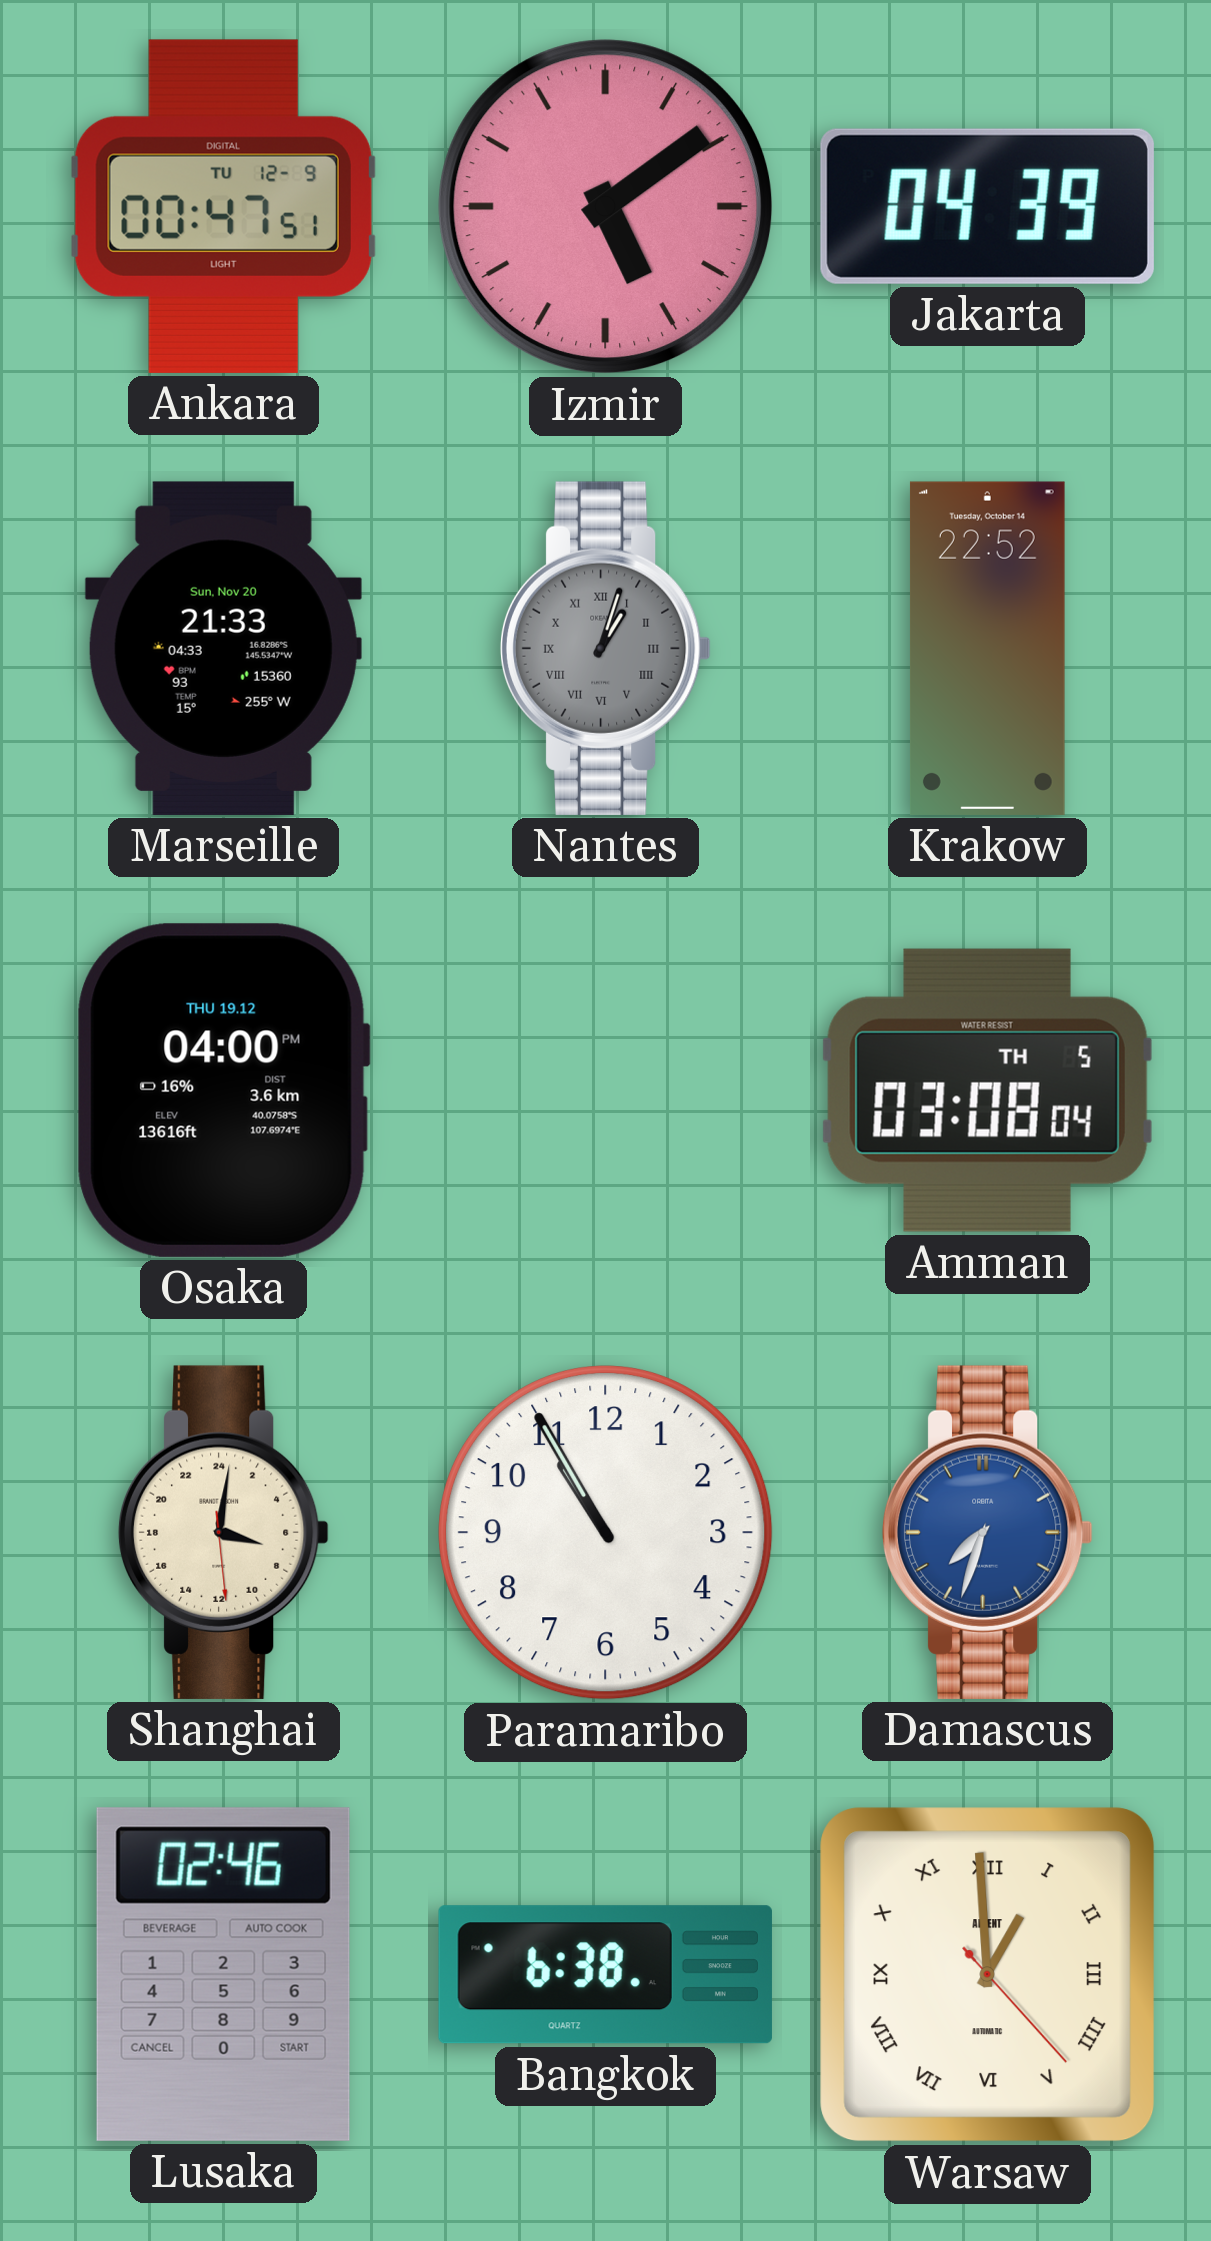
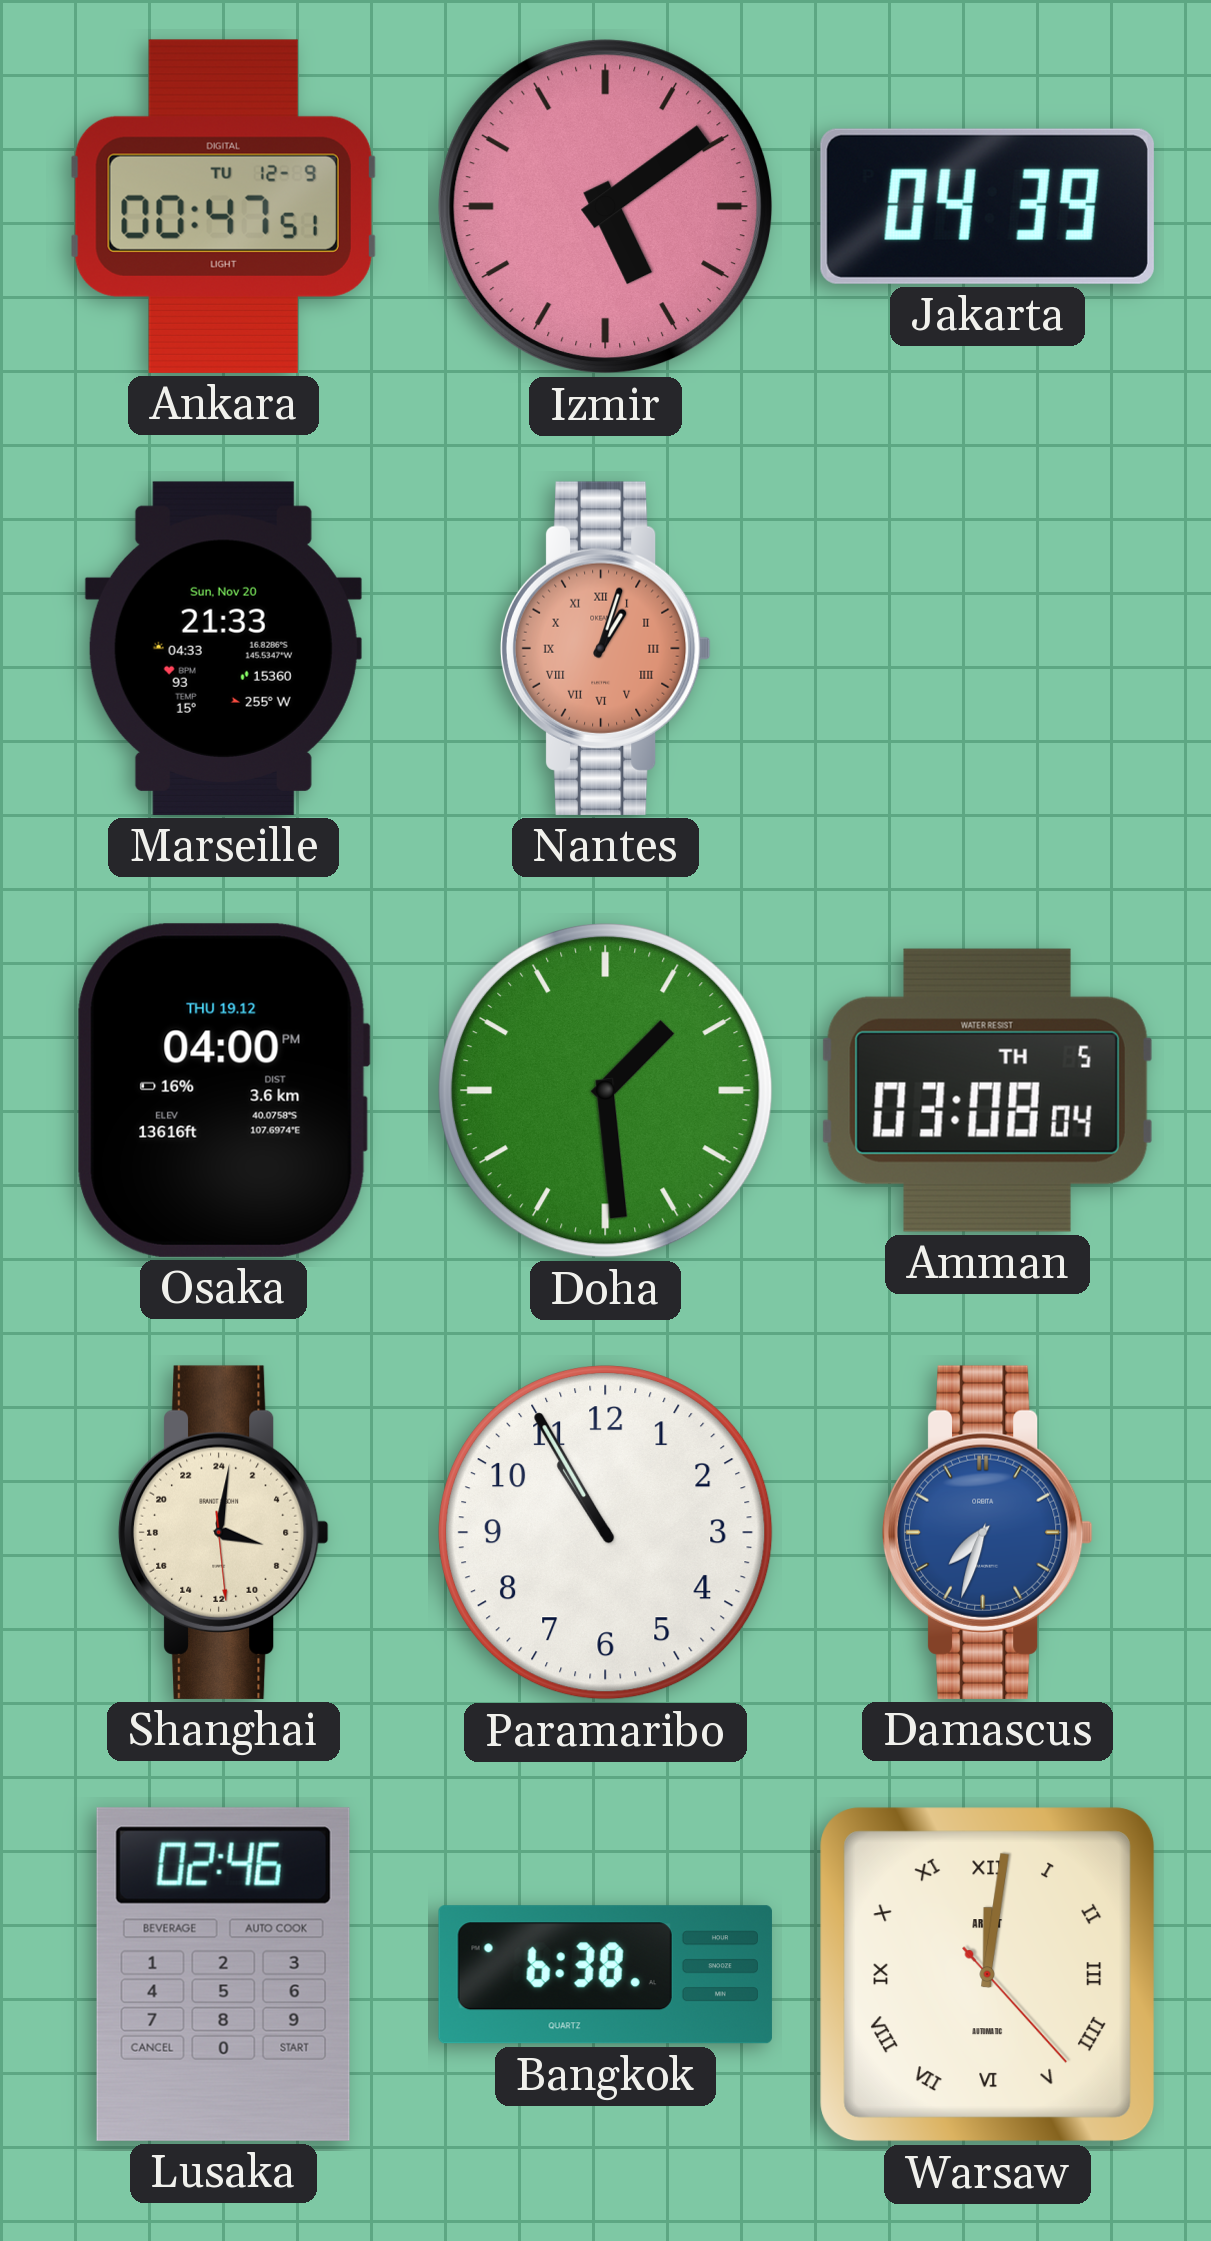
Nantes dial: grey -> salmon
Krakow: 22:52 -> none
Doha: none -> 1:29
Warsaw: 12:59 -> 12:01
